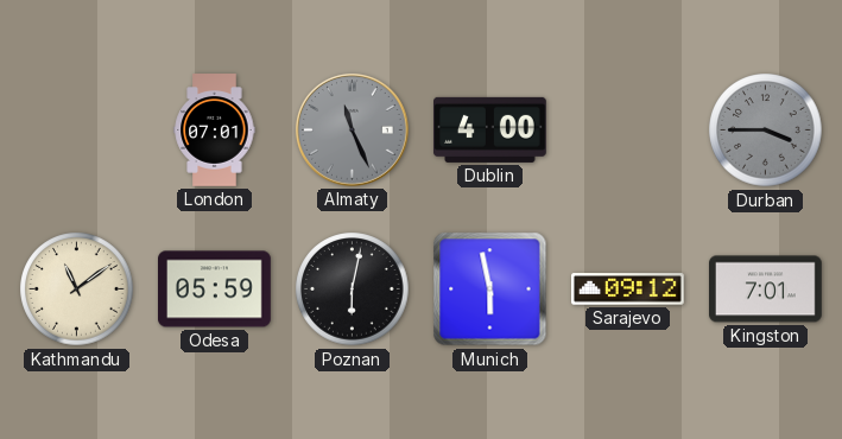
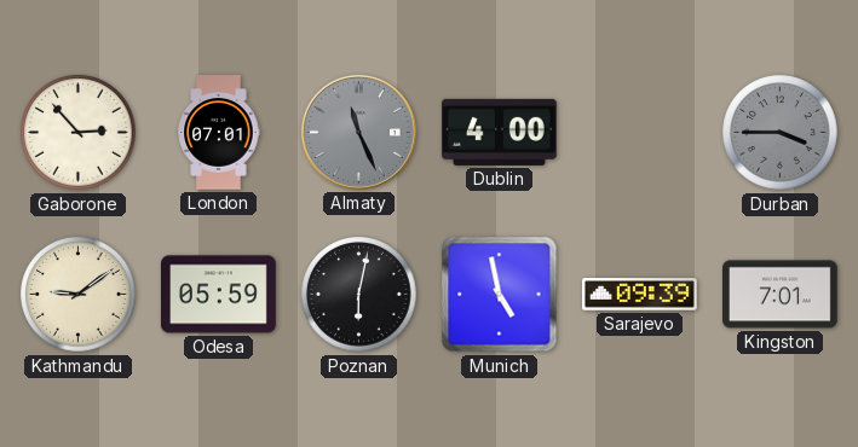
Gaborone: none -> 2:53
Kathmandu: 11:09 -> 9:09
Munich: 5:58 -> 4:58
Sarajevo: 09:12 -> 09:39
